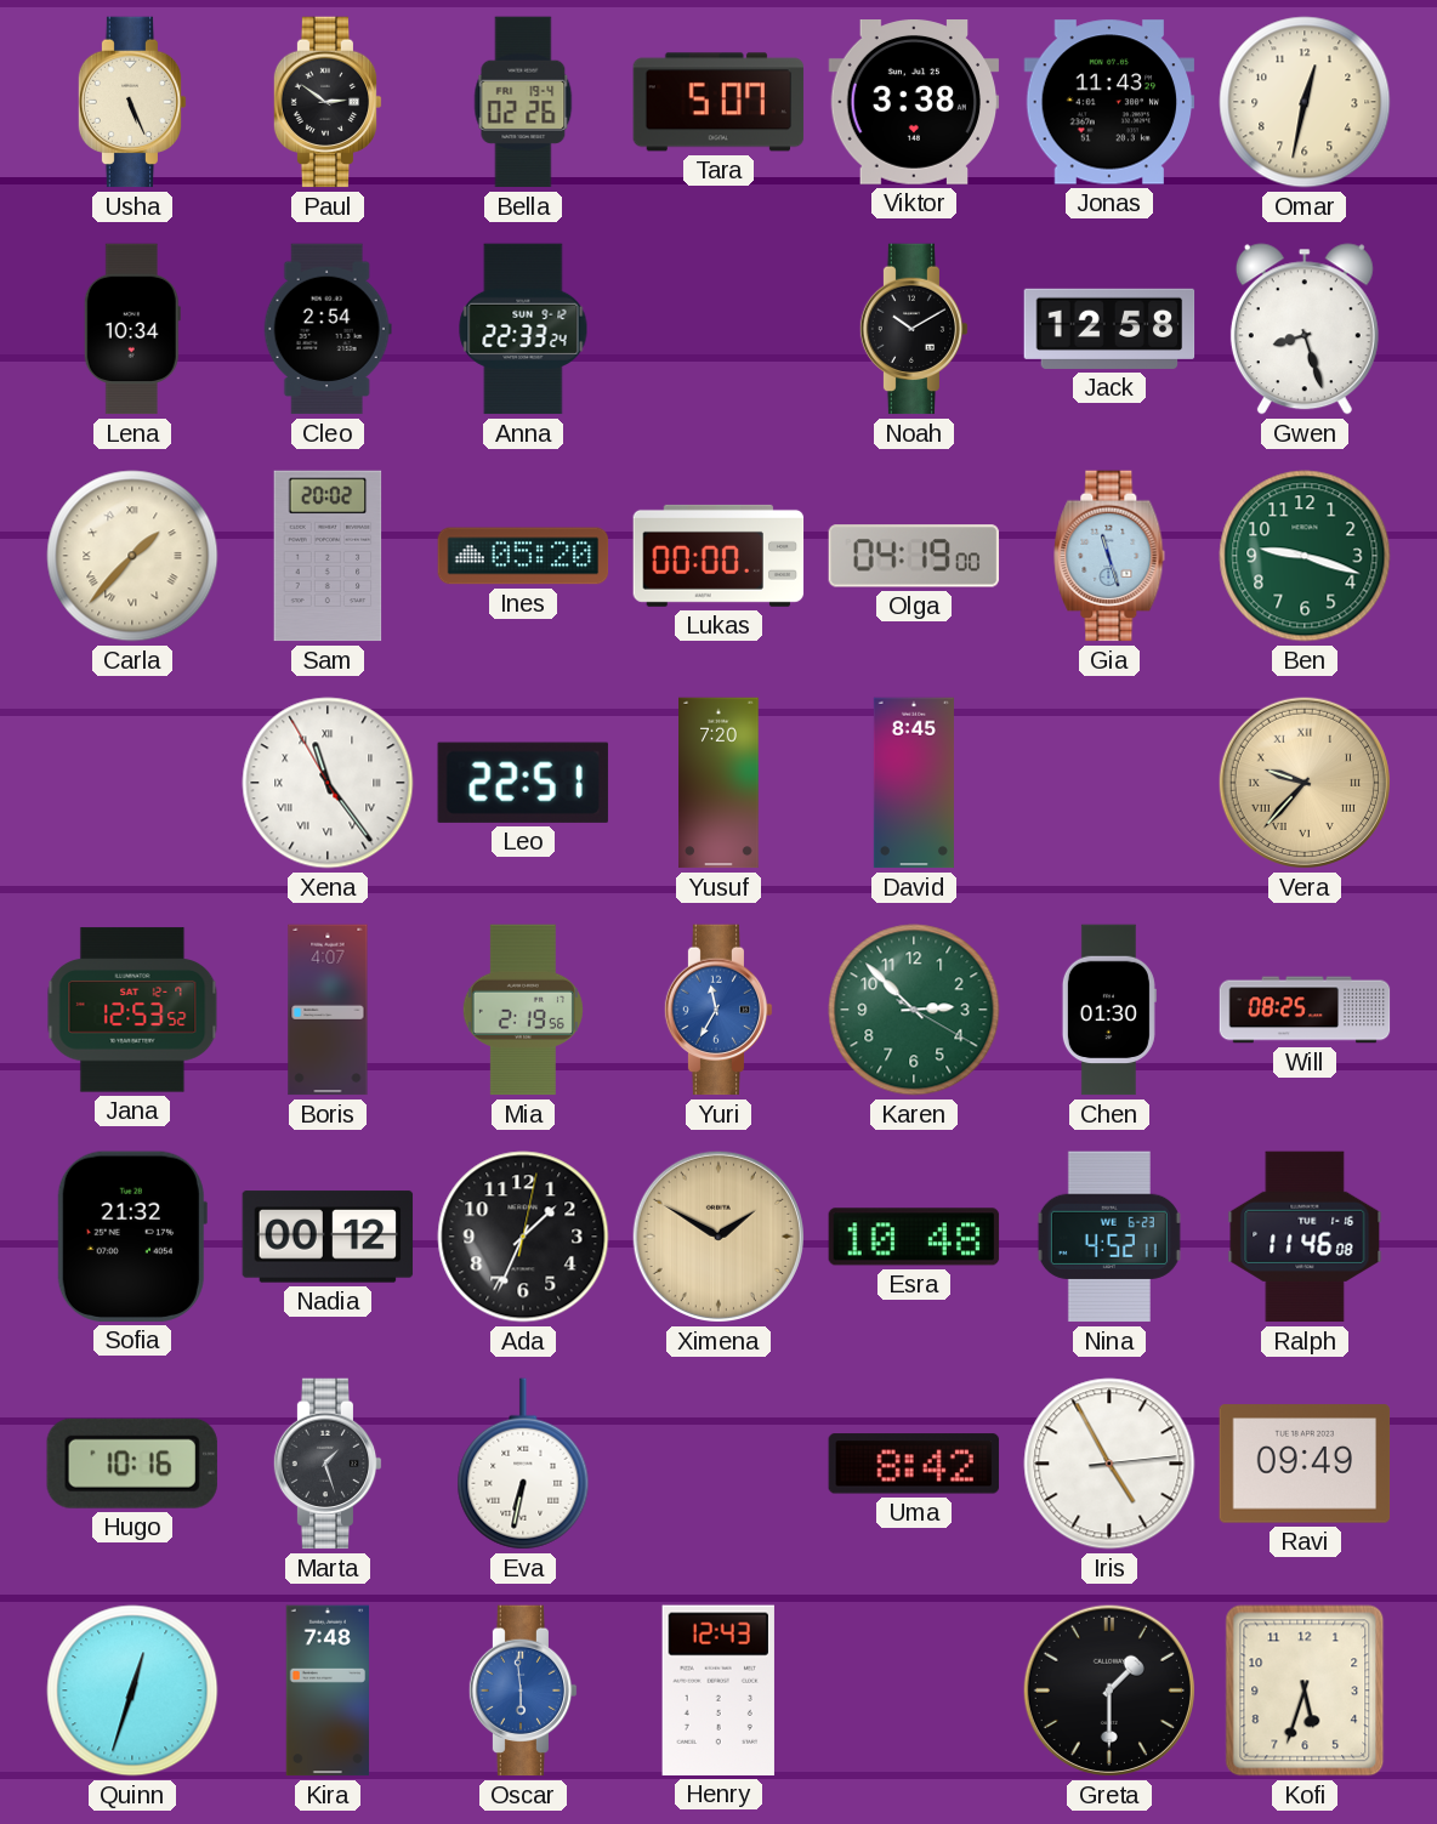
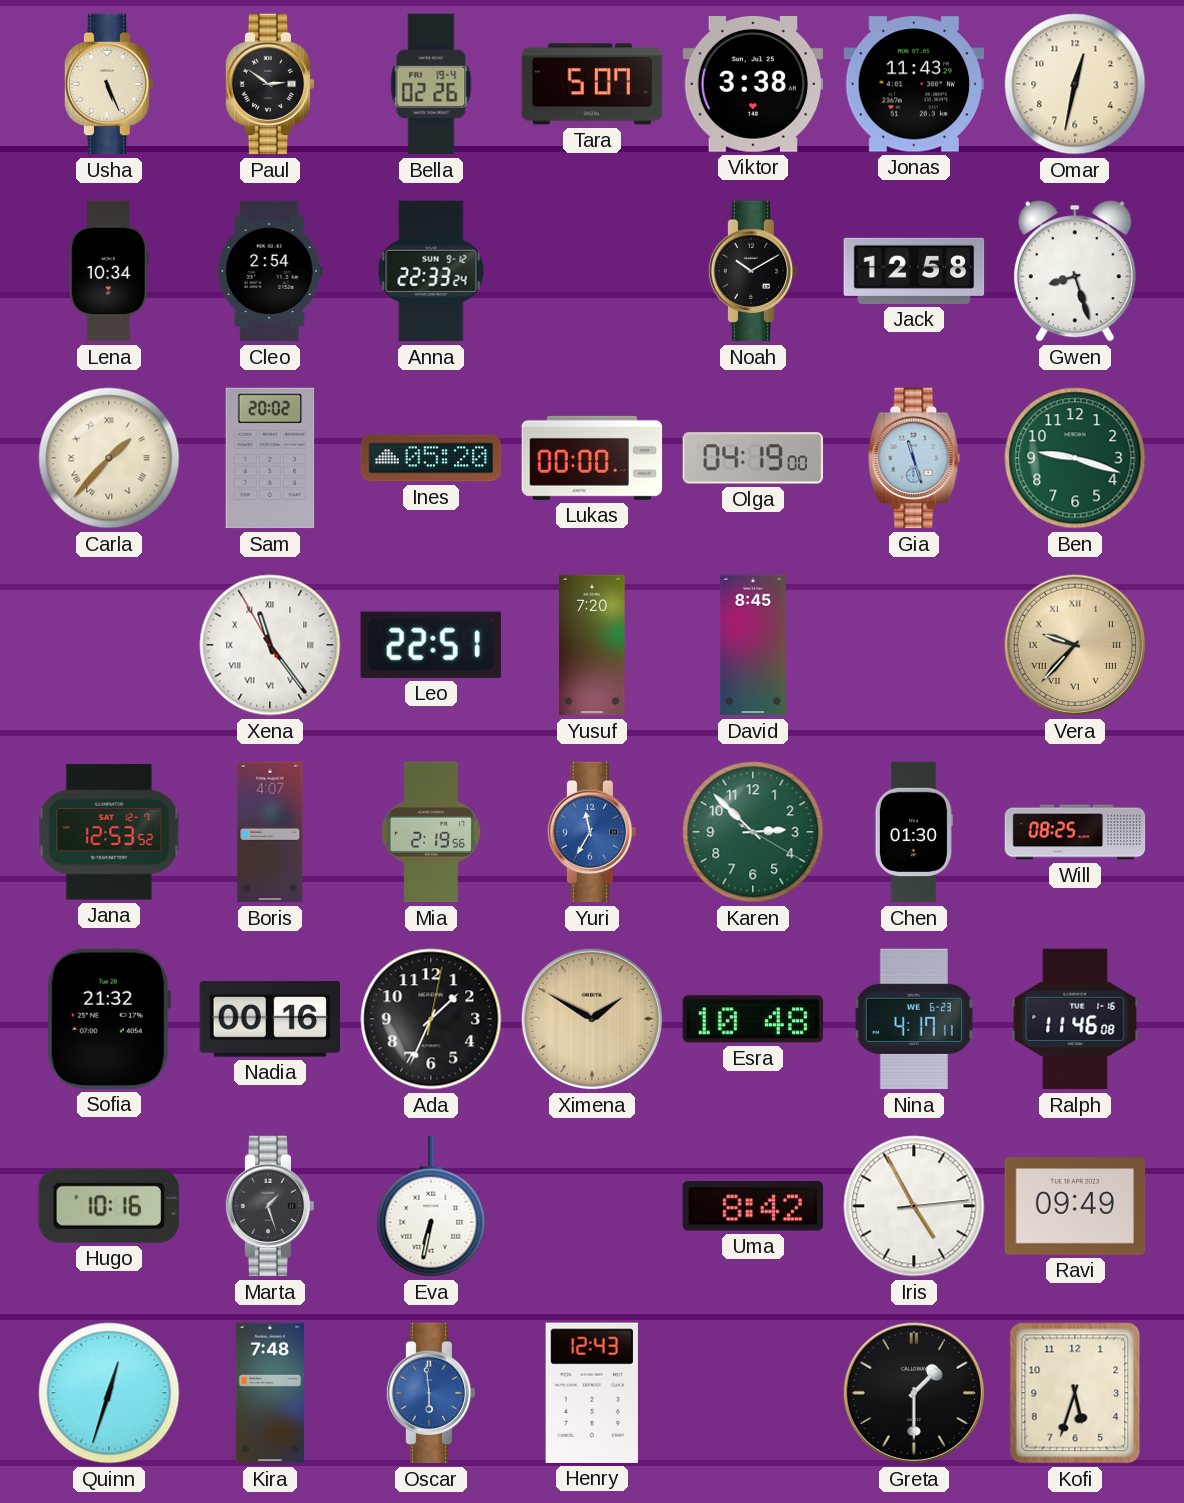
Nadia: 00:12 -> 00:16
Nina: 4:52 -> 4:17
